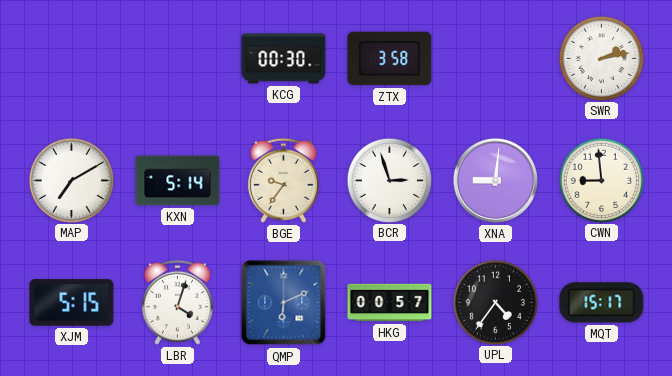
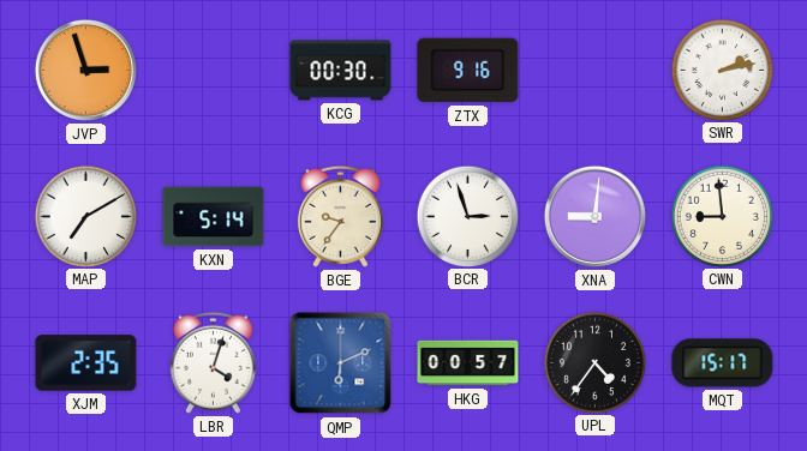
JVP: none -> 2:57
ZTX: 3:58 -> 9:16
XJM: 5:15 -> 2:35
